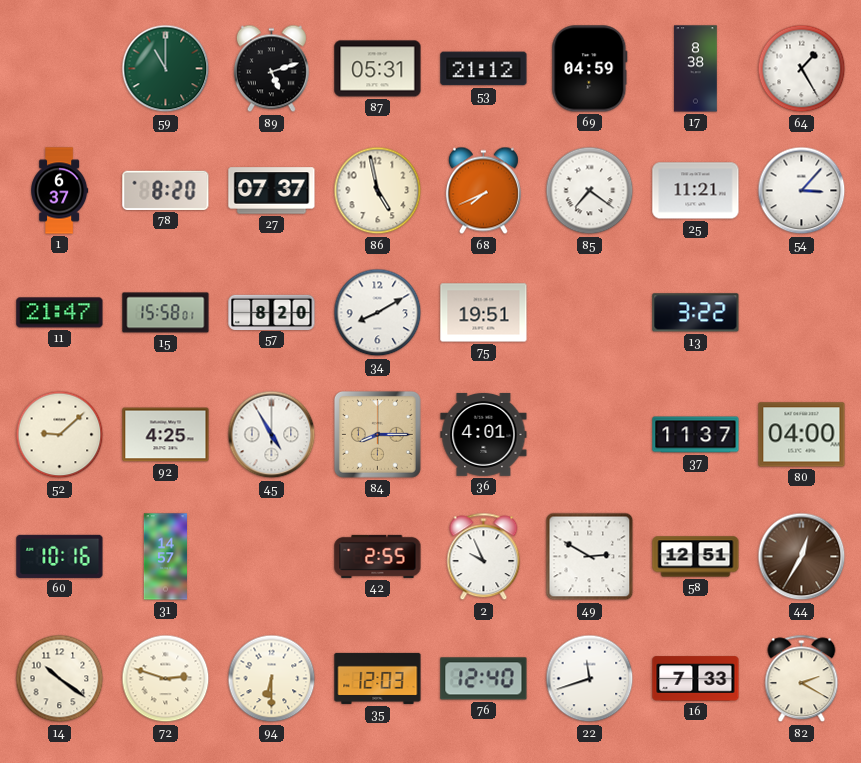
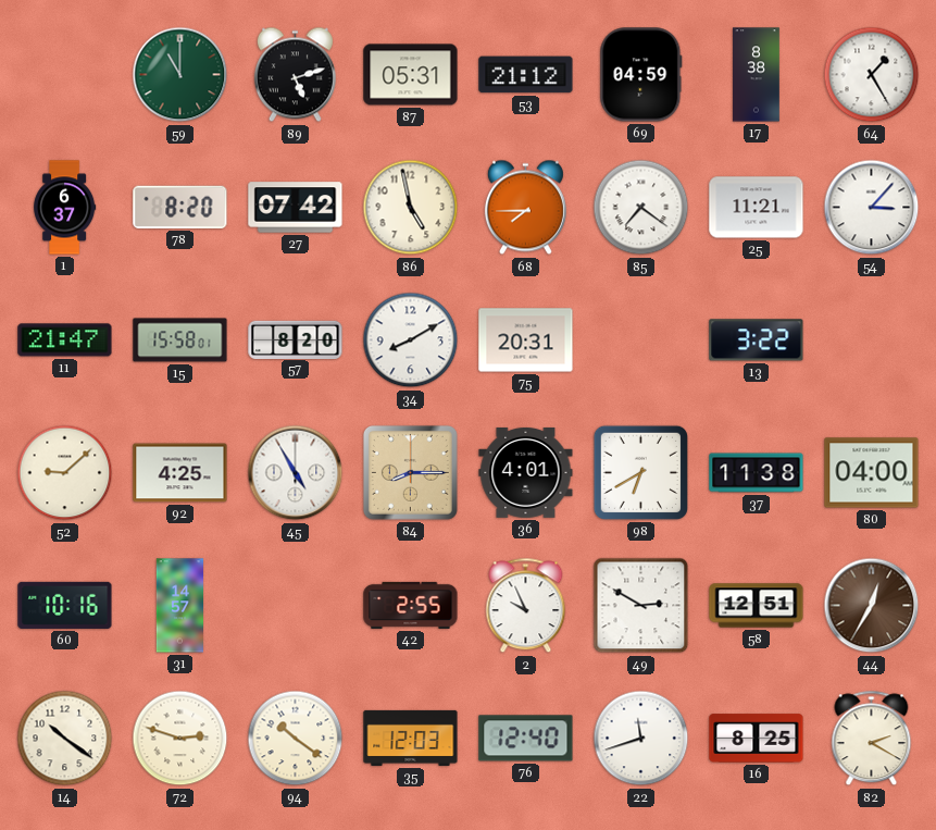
27: 07:37 -> 07:42
68: 7:41 -> 7:45
75: 19:51 -> 20:31
98: none -> 6:40
37: 11:37 -> 11:38
94: 6:30 -> 10:21
16: 7:33 -> 8:25
